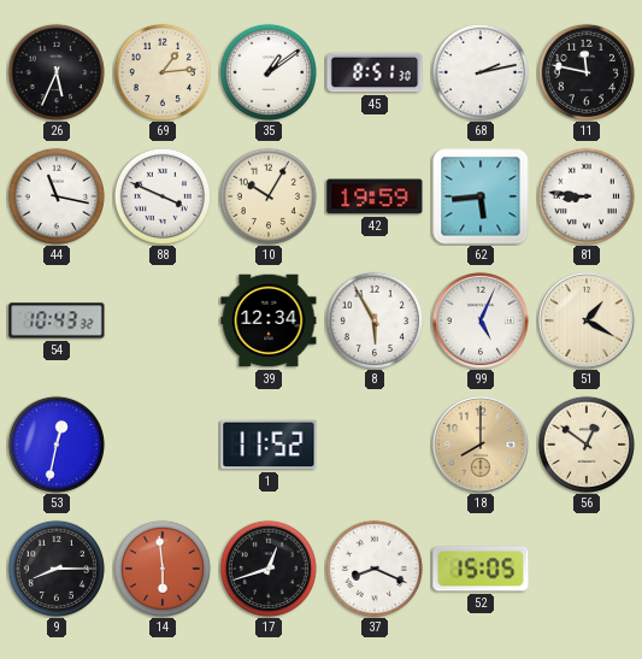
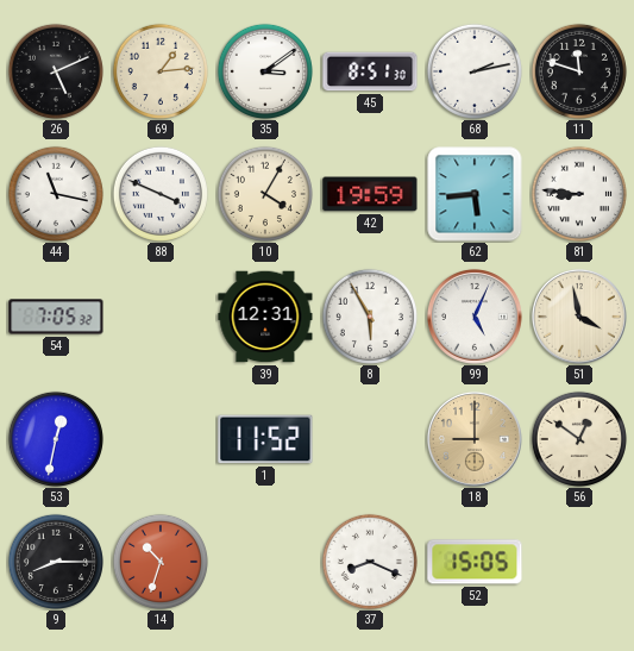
26: 5:34 -> 5:11
35: 1:09 -> 3:09
11: 11:47 -> 11:48
10: 10:05 -> 4:05
54: 10:43 -> 7:05
39: 12:34 -> 12:31
51: 1:20 -> 3:58
18: 8:00 -> 9:00
14: 5:59 -> 10:33
17: 12:42 -> none
